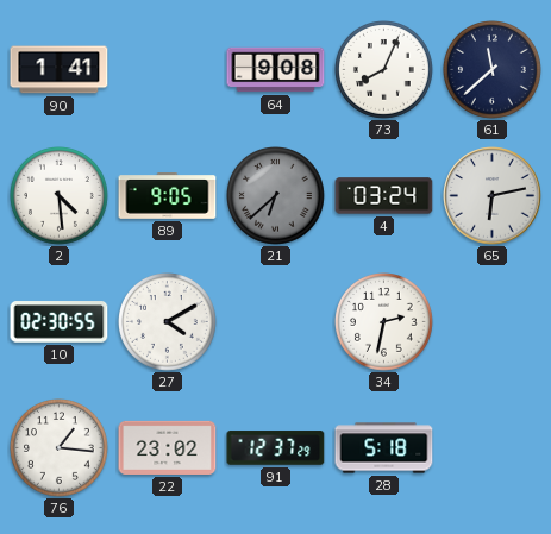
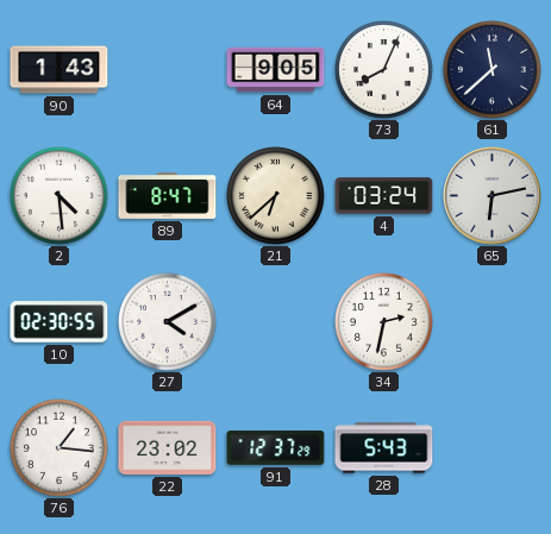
90: 1:41 -> 1:43
64: 9:08 -> 9:05
89: 9:05 -> 8:47
21 dial: grey -> cream
28: 5:18 -> 5:43
